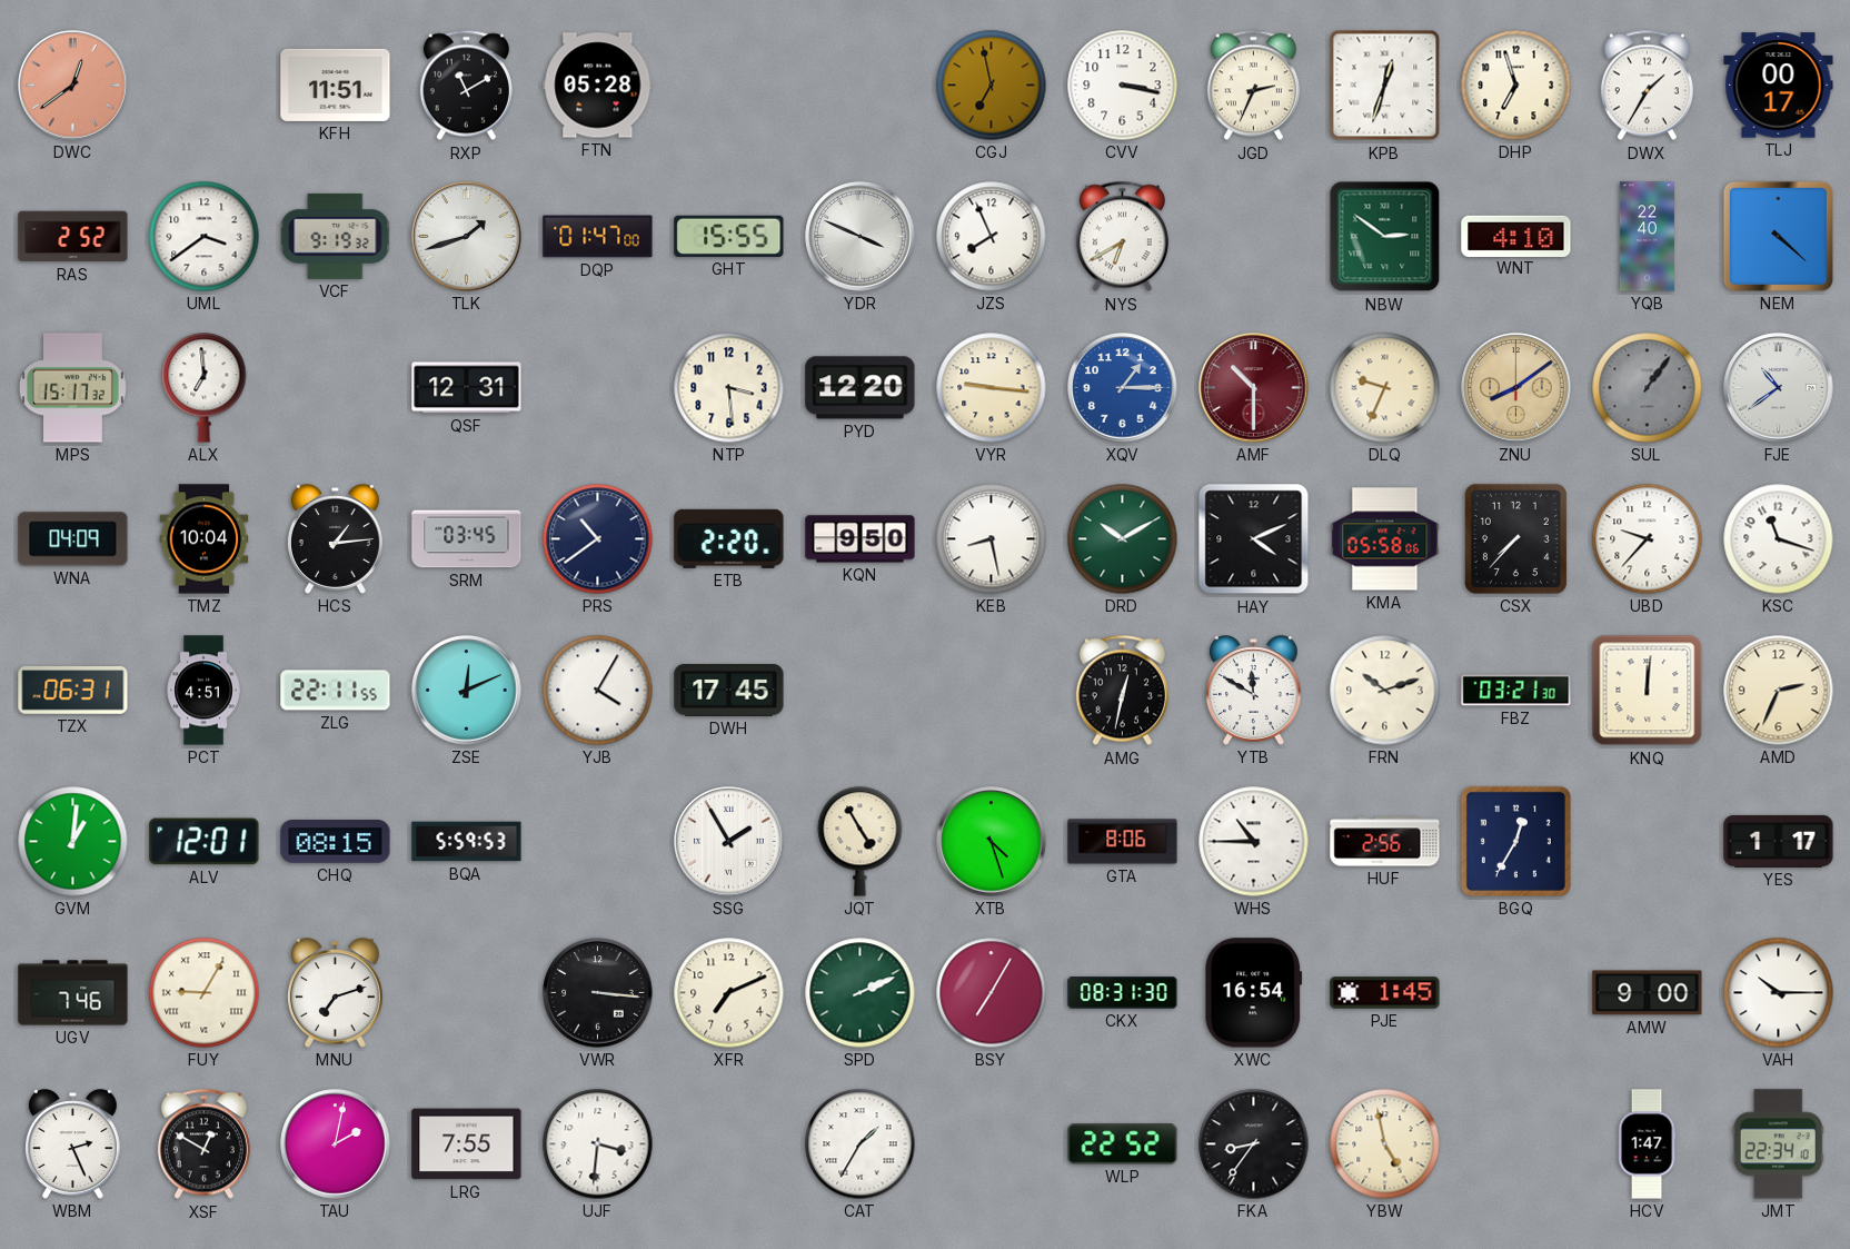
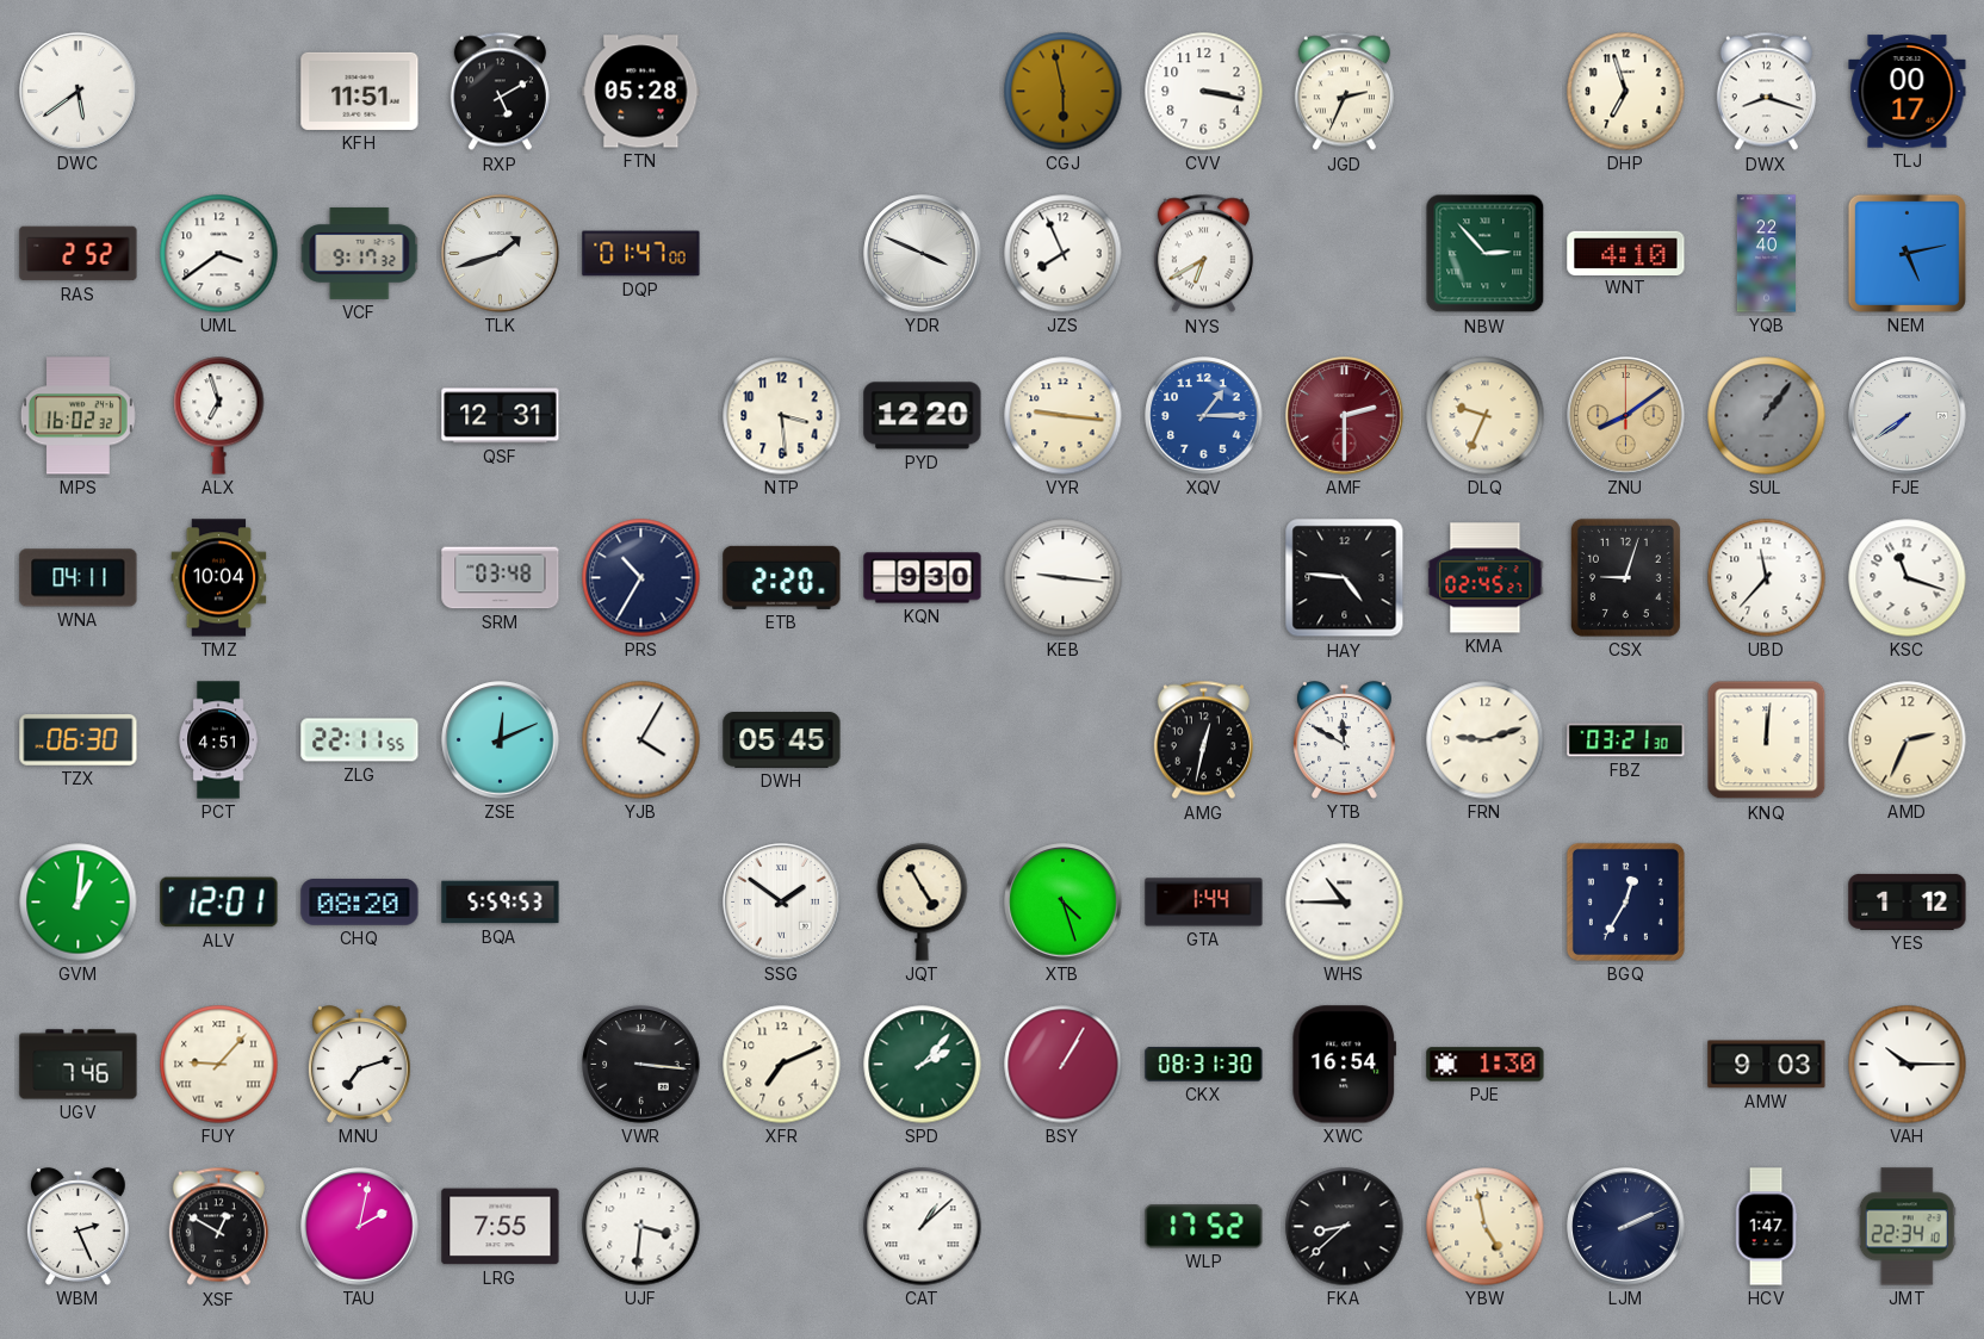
DWC: 12:39 -> 5:39
DWC dial: salmon -> white
RXP: 11:10 -> 5:10
CGJ: 6:58 -> 5:58
KPB: 12:33 -> none
DWX: 1:35 -> 8:18
VCF: 9:19 -> 9:17
GHT: 15:55 -> none
NBW: 2:51 -> 2:53
NEM: 4:22 -> 5:13
MPS: 15:17 -> 16:02
ALX: 6:59 -> 6:57
AMF: 10:30 -> 2:30
FJE: 10:39 -> 7:39
WNA: 04:09 -> 04:11
HCS: 1:14 -> none
SRM: 03:45 -> 03:48
PRS: 10:39 -> 10:35
KQN: 9:50 -> 9:30
KEB: 8:28 -> 9:16
DRD: 10:10 -> none
HAY: 4:11 -> 4:46
KMA: 05:58 -> 02:45
CSX: 7:37 -> 9:03
UBD: 9:37 -> 11:37
TZX: 06:31 -> 06:30
DWH: 17:45 -> 05:45
FRN: 10:12 -> 9:12
CHQ: 08:15 -> 08:20
SSG: 1:55 -> 1:51
GTA: 8:06 -> 1:44
HUF: 2:56 -> none
YES: 1:17 -> 1:12
FUY: 9:05 -> 9:07
SPD: 2:11 -> 2:07
BSY: 7:05 -> 1:05
PJE: 1:45 -> 1:30
AMW: 9:00 -> 9:03
CAT: 1:35 -> 1:08
WLP: 22:52 -> 17:52
FKA: 8:36 -> 8:38
LJM: none -> 2:11
